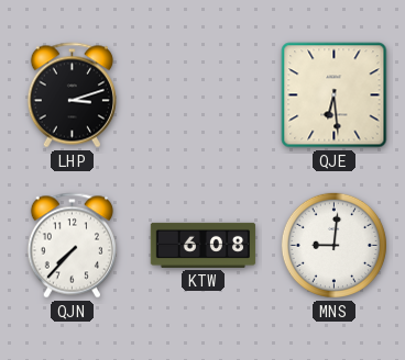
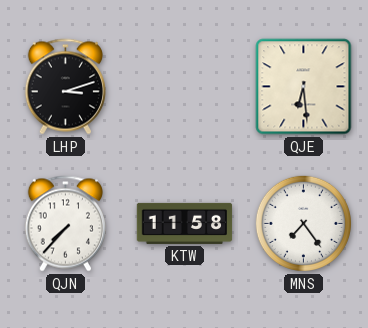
KTW: 6:08 -> 11:58
MNS: 9:01 -> 7:24
